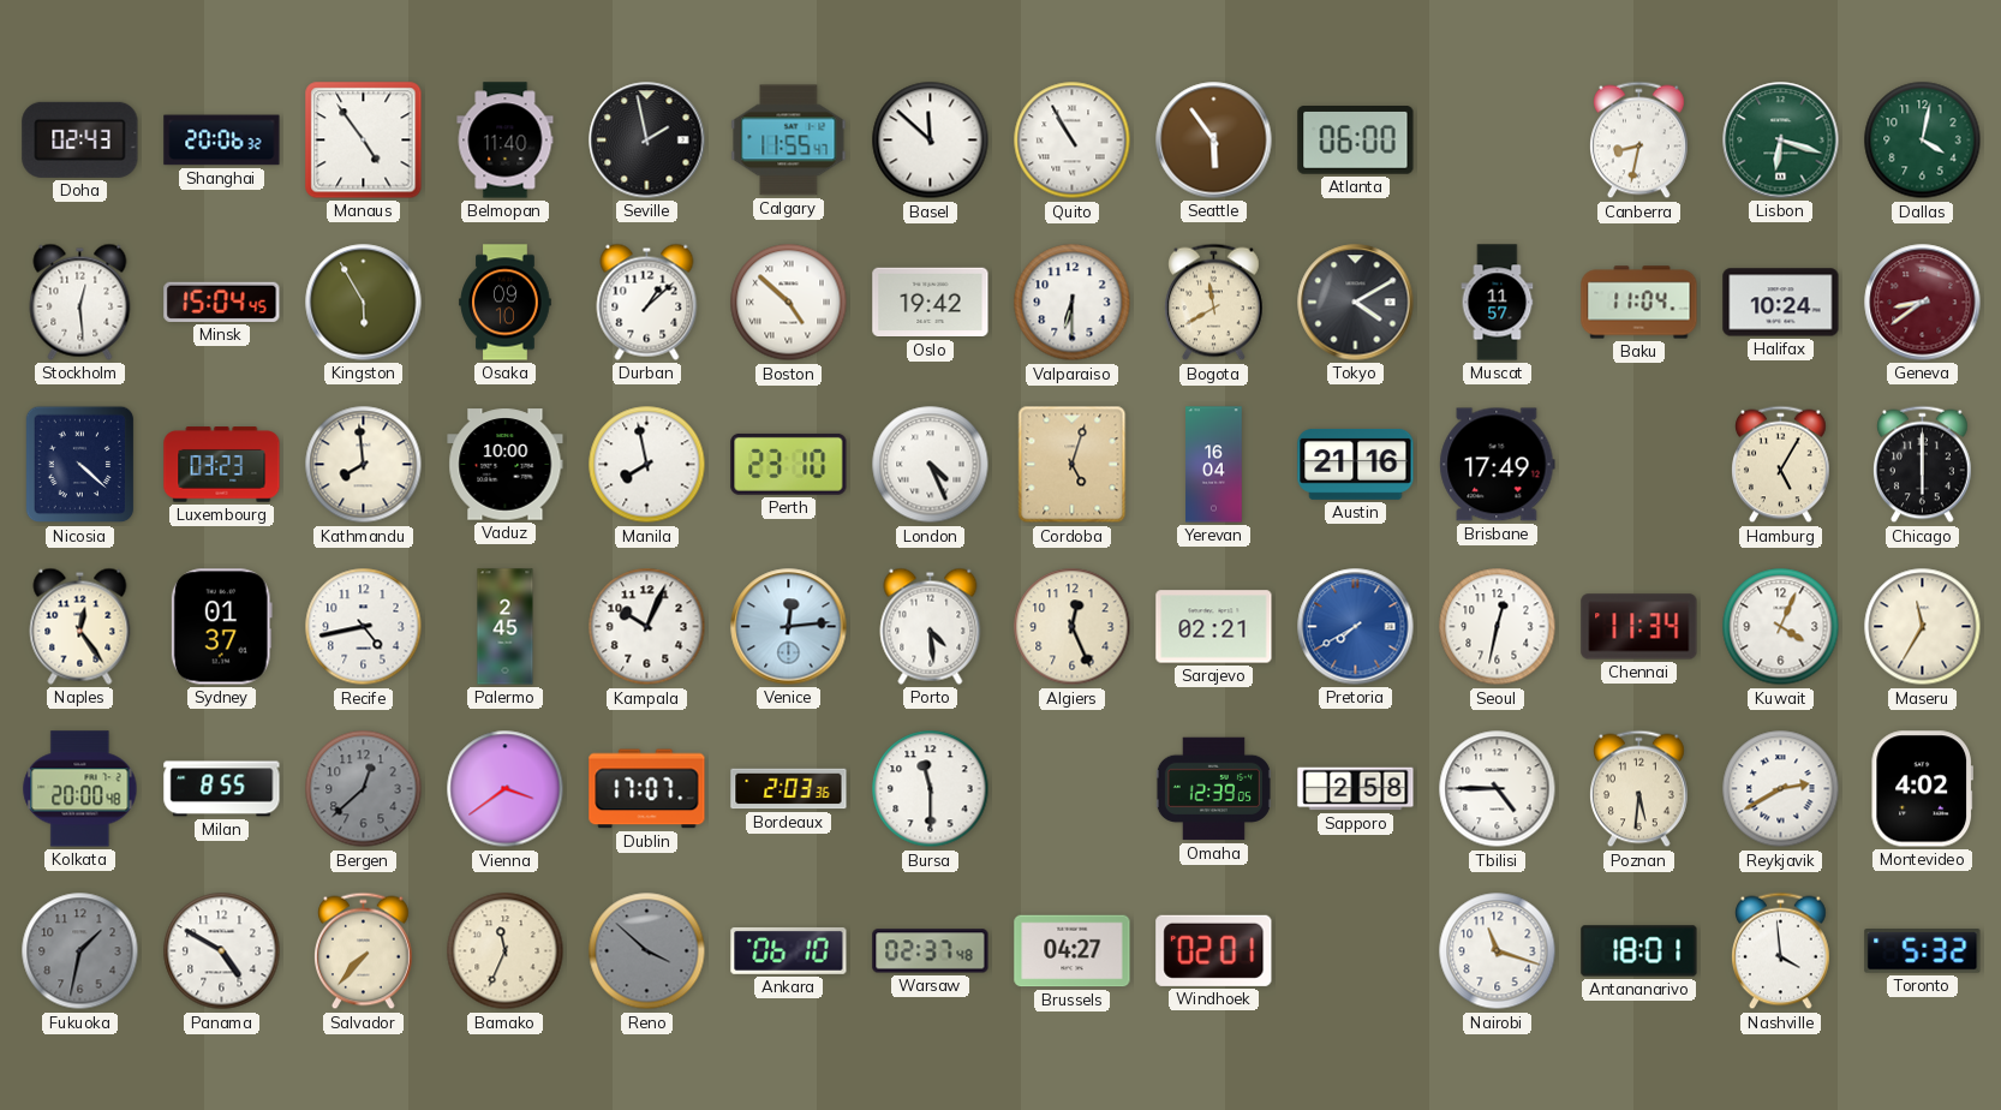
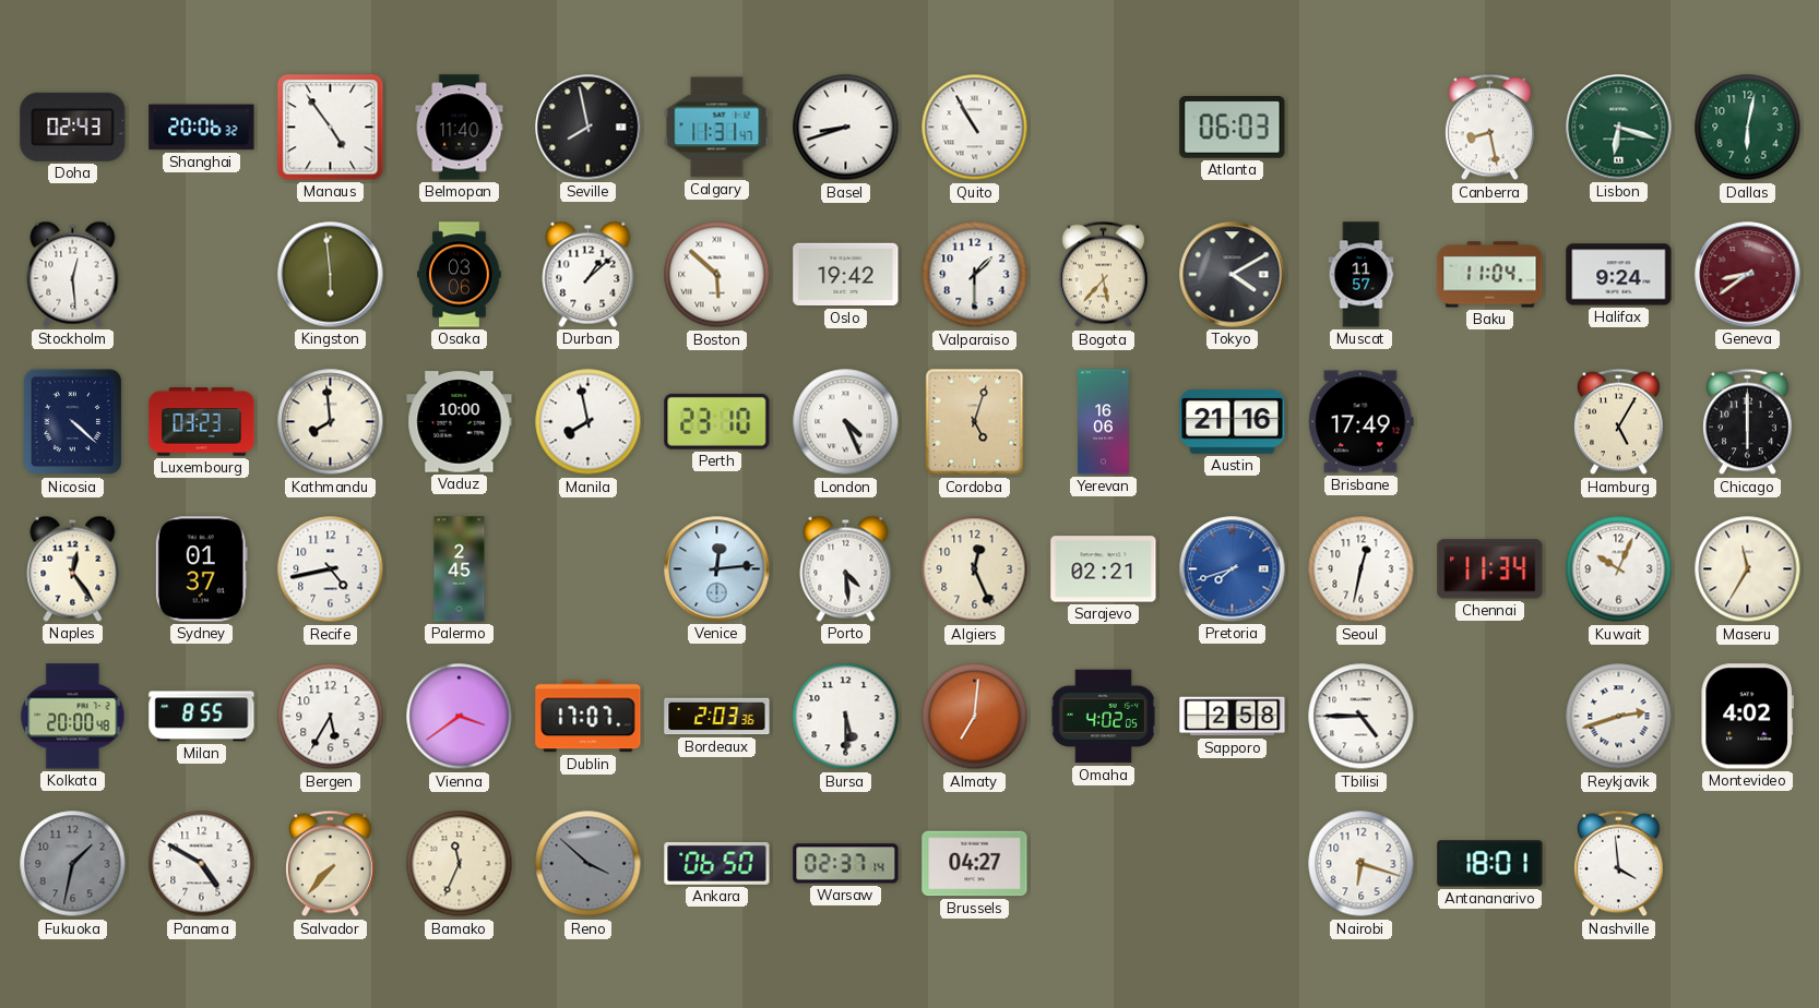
Seville: 1:58 -> 7:58
Calgary: 11:55 -> 11:31
Basel: 11:52 -> 8:42
Seattle: 5:54 -> none
Atlanta: 06:00 -> 06:03
Canberra: 8:32 -> 8:28
Dallas: 4:02 -> 6:02
Minsk: 15:04 -> none
Kingston: 5:55 -> 5:59
Osaka: 09:10 -> 03:06
Boston: 4:52 -> 5:52
Valparaiso: 6:30 -> 1:30
Bogota: 11:40 -> 5:37
Halifax: 10:24 -> 9:24
Yerevan: 16:04 -> 16:06
Kampala: 10:04 -> none
Pretoria: 7:40 -> 7:42
Kuwait: 4:04 -> 10:04
Bergen: 12:38 -> 5:35
Bergen dial: grey -> white
Bursa: 11:30 -> 5:30
Almaty: none -> 7:01
Omaha: 12:39 -> 4:02
Poznan: 5:31 -> none
Reykjavik: 2:40 -> 2:42
Ankara: 06:10 -> 06:50
Warsaw: 02:37:48 -> 02:37:14
Windhoek: 02:01 -> none
Nairobi: 11:18 -> 6:18
Toronto: 5:32 -> none
